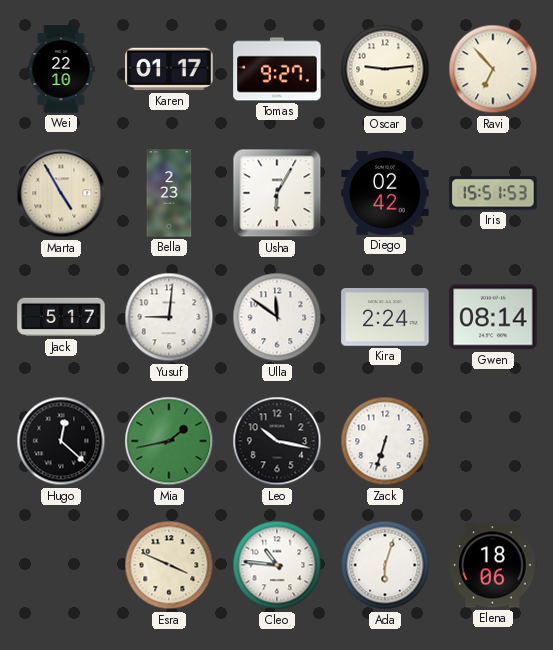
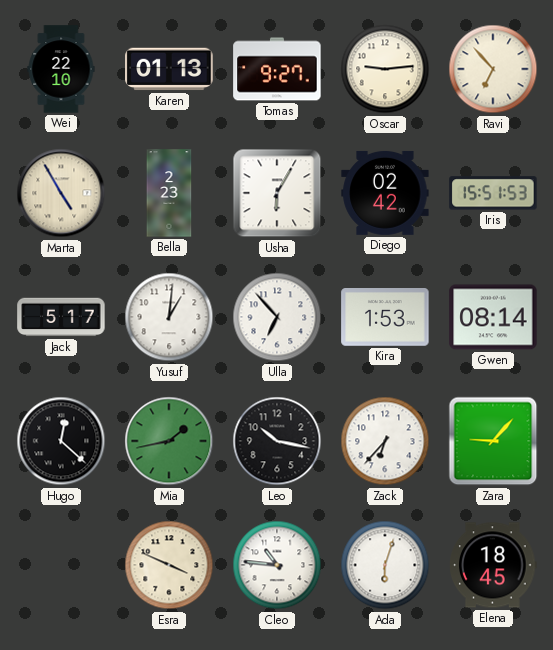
Karen: 01:17 -> 01:13
Yusuf: 9:01 -> 1:01
Ulla: 11:51 -> 6:53
Kira: 2:24 -> 1:53
Zack: 6:33 -> 6:37
Zara: none -> 9:07
Elena: 18:06 -> 18:45
